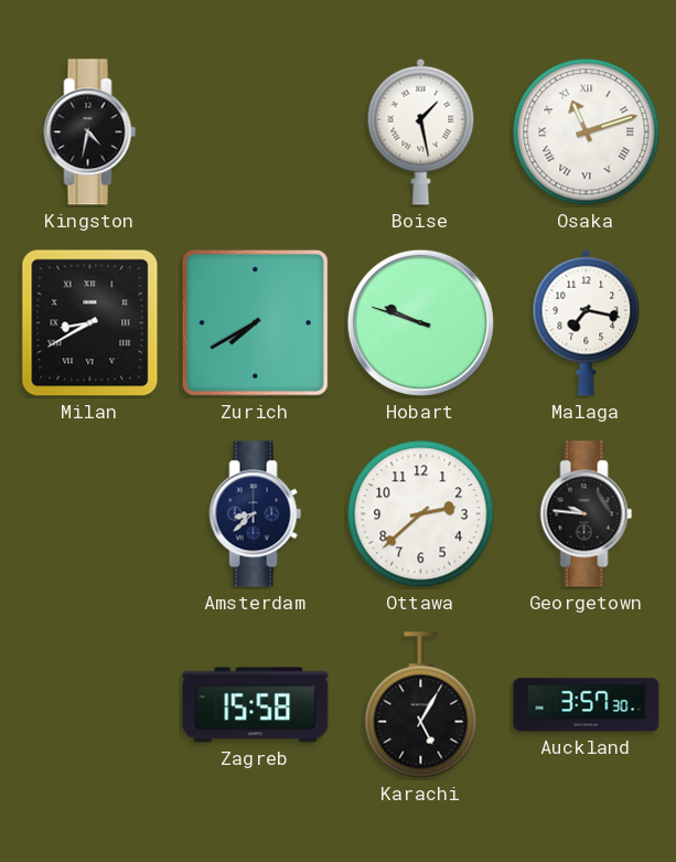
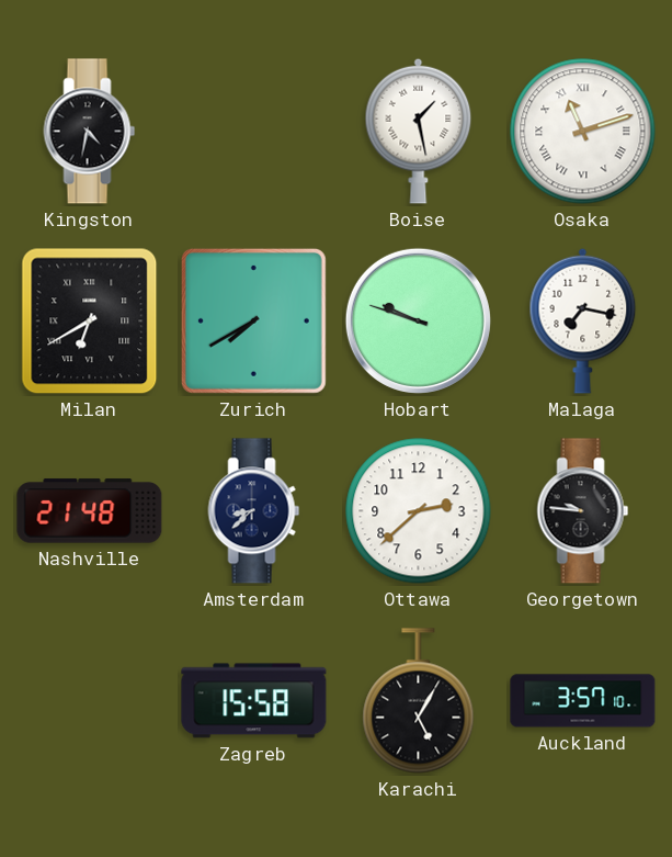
Milan: 8:40 -> 6:40
Nashville: none -> 21:48
Auckland: 3:57:30 -> 3:57:10
